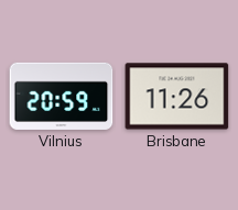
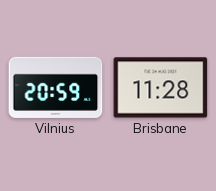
Brisbane: 11:26 -> 11:28
